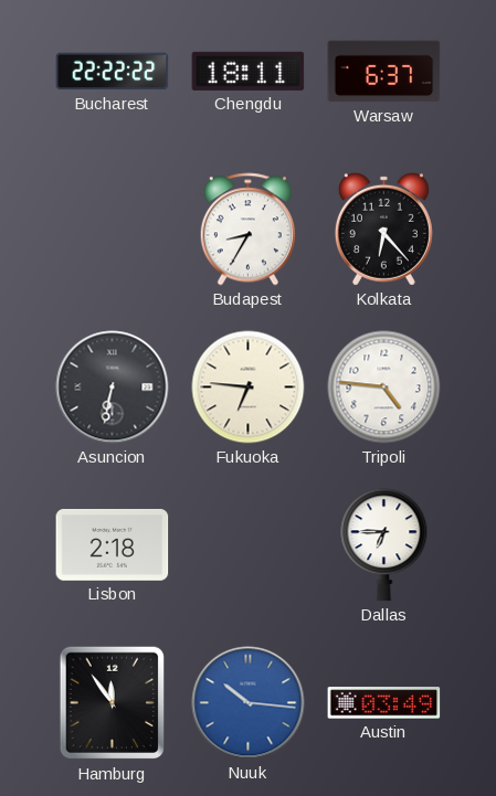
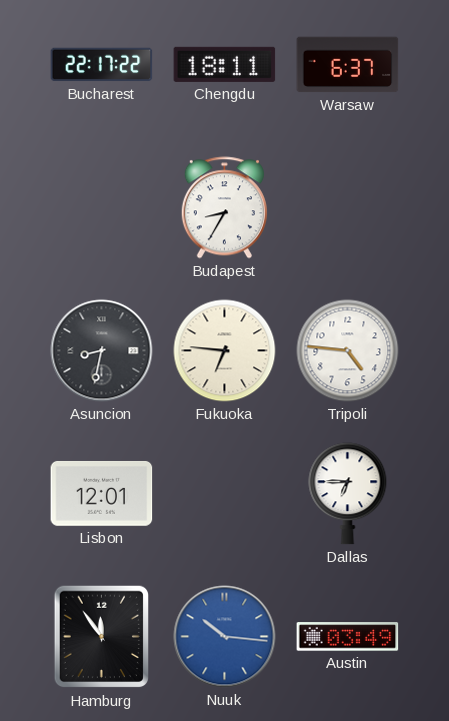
Bucharest: 22:22 -> 22:17
Kolkata: 6:23 -> none
Asuncion: 6:32 -> 8:32
Lisbon: 2:18 -> 12:01
